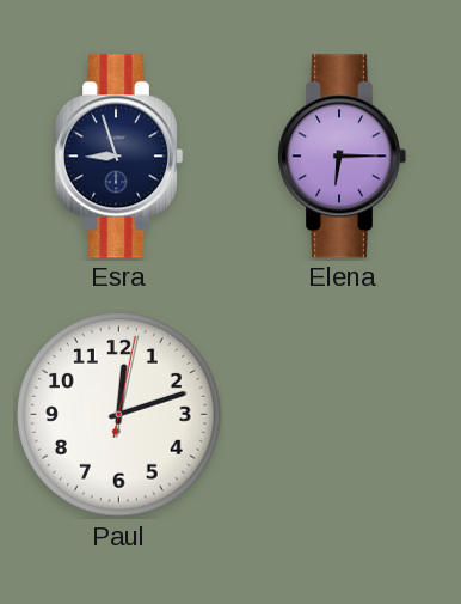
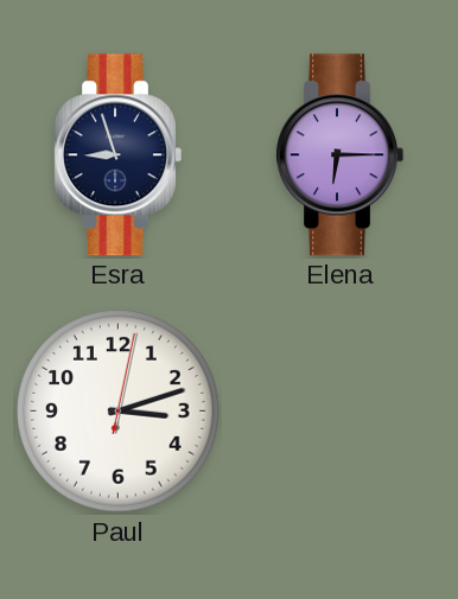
Paul: 12:12 -> 3:12
